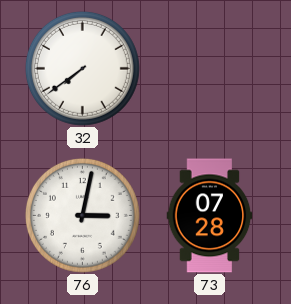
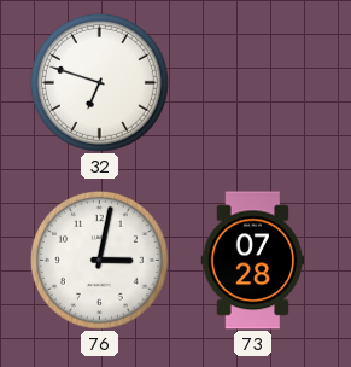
32: 7:39 -> 6:48
